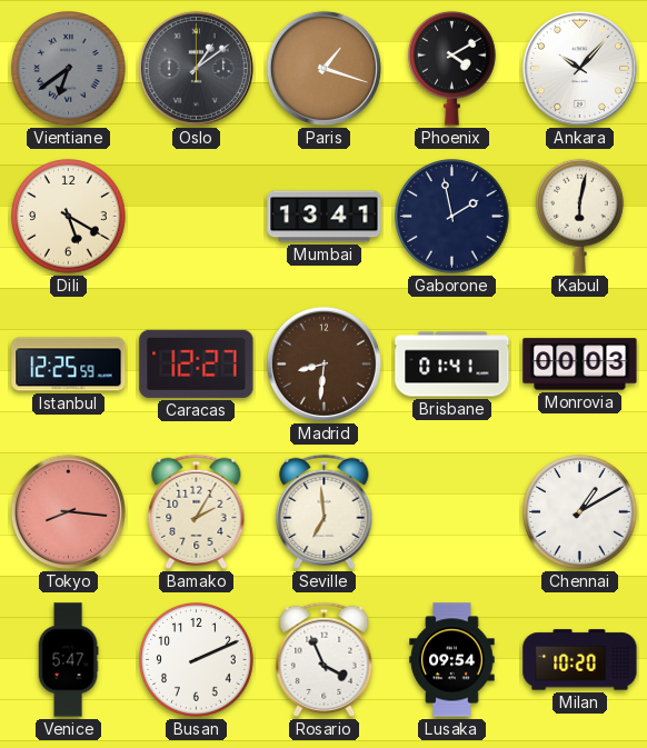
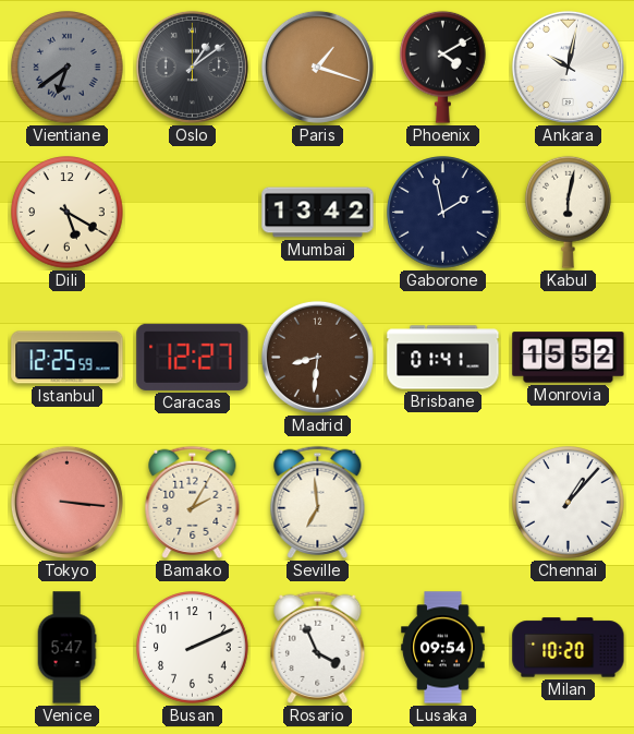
Ankara: 10:07 -> 10:02
Mumbai: 13:41 -> 13:42
Monrovia: 00:03 -> 15:52
Tokyo: 8:16 -> 3:16
Chennai: 1:10 -> 1:07
